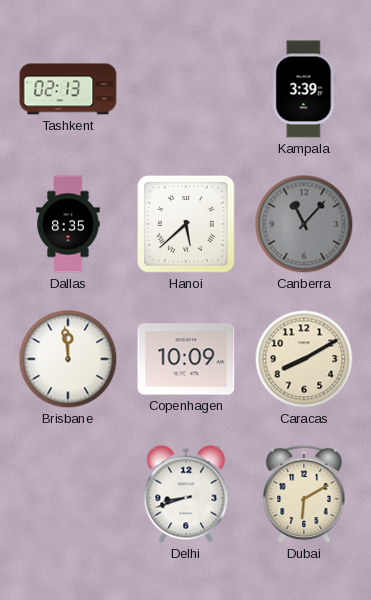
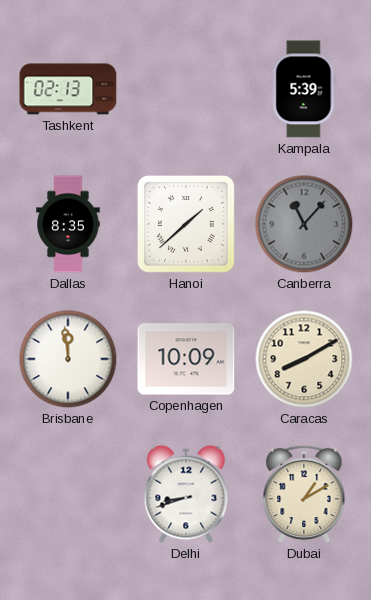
Kampala: 3:39 -> 5:39
Hanoi: 5:38 -> 1:38
Dubai: 6:10 -> 1:10
